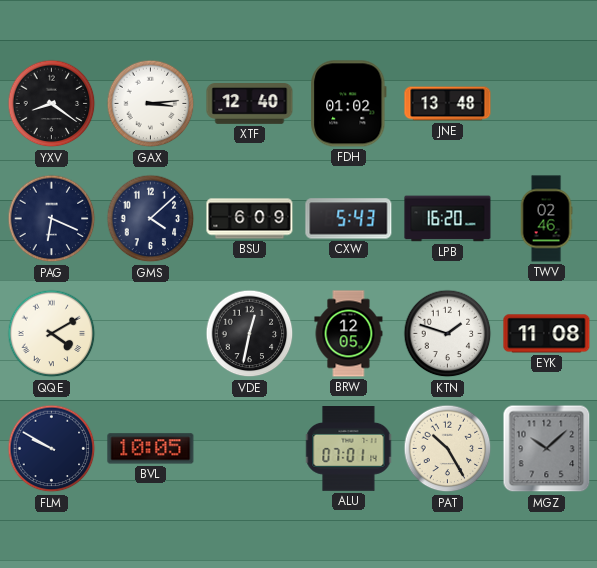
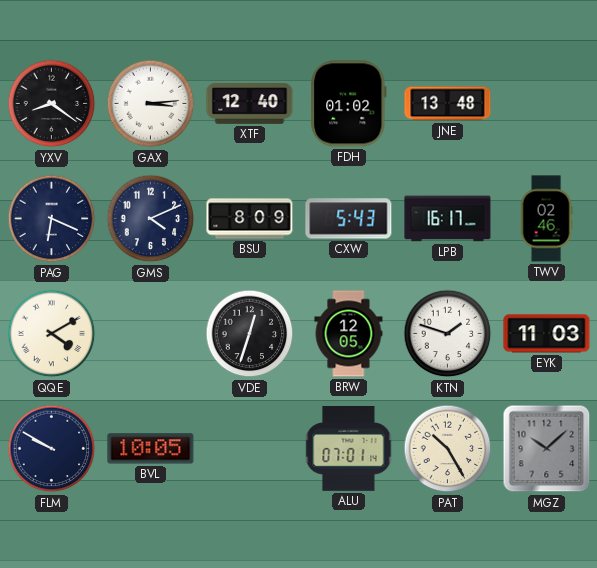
GMS: 4:08 -> 4:11
BSU: 6:09 -> 8:09
LPB: 16:20 -> 16:17
VDE: 12:32 -> 12:33
EYK: 11:08 -> 11:03
